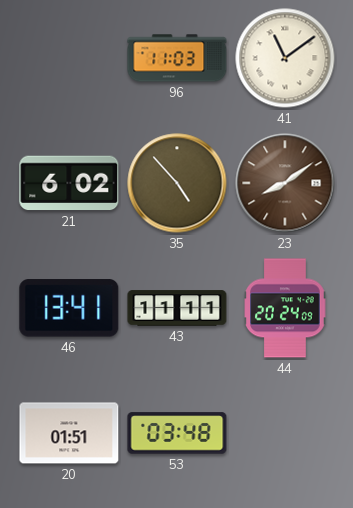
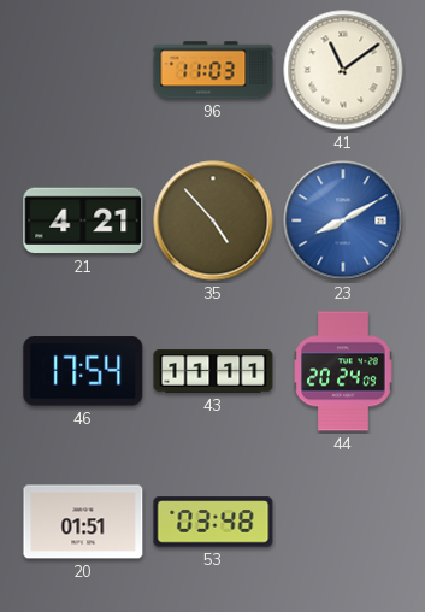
21: 6:02 -> 4:21
23: 8:09 -> 8:10
23 dial: brown -> blue
46: 13:41 -> 17:54
